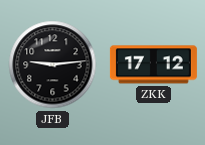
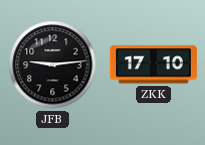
ZKK: 17:12 -> 17:10
